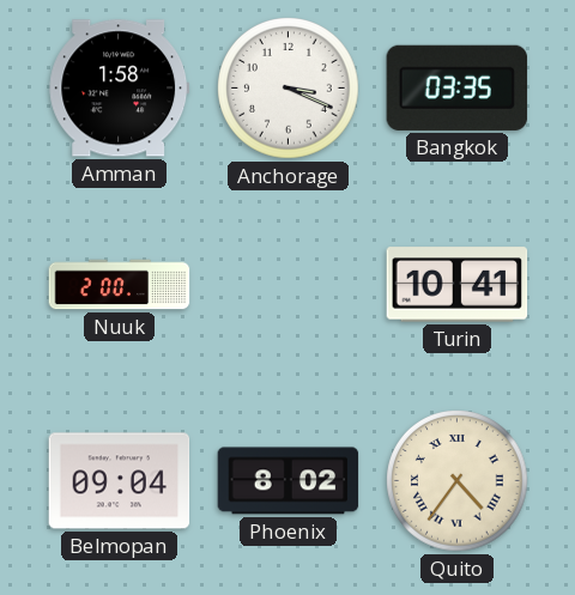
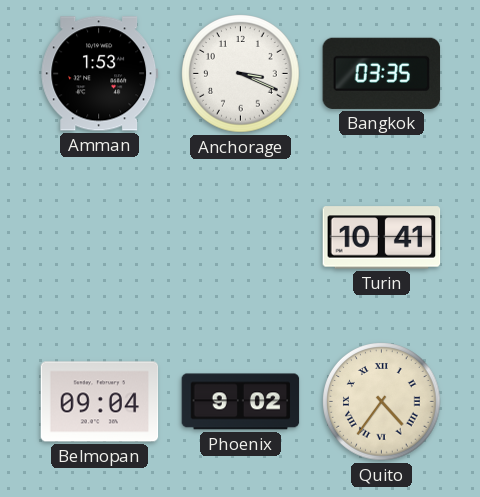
Amman: 1:58 -> 1:53
Nuuk: 2:00 -> none
Phoenix: 8:02 -> 9:02
